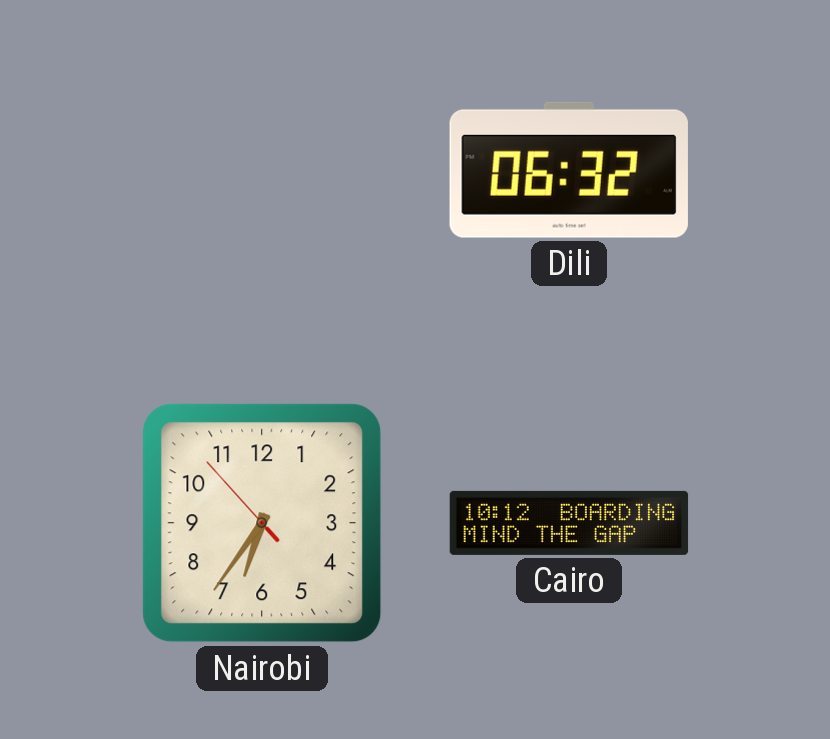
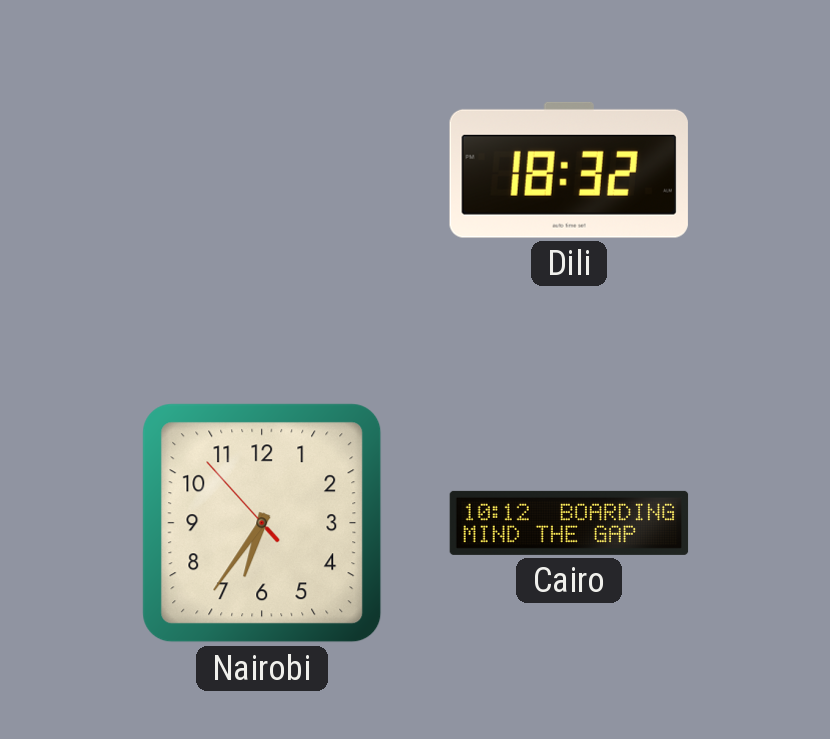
Dili: 06:32 -> 18:32
